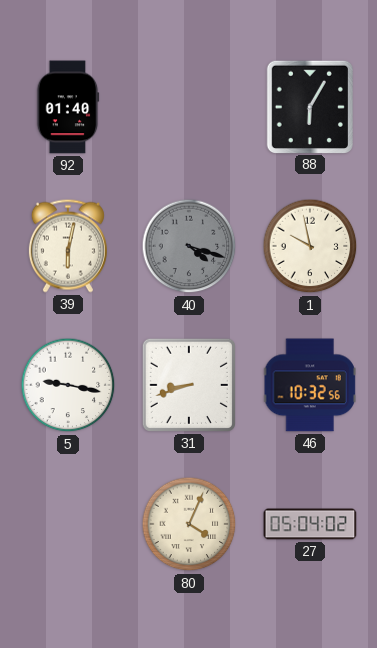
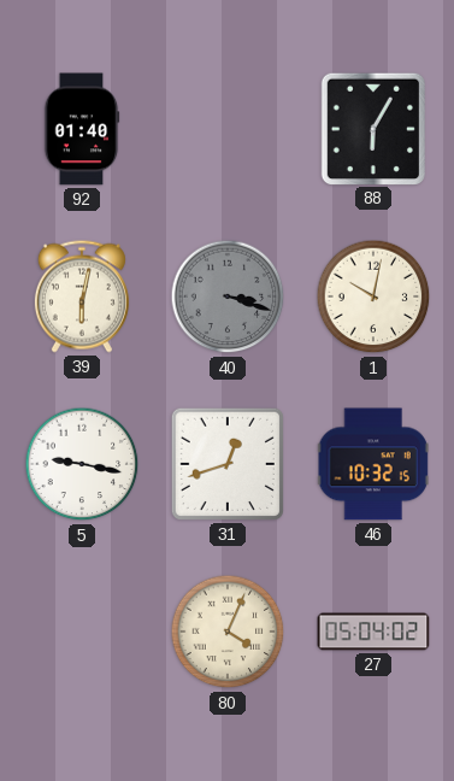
40: 4:18 -> 3:18
1: 9:58 -> 10:02
31: 8:42 -> 12:42
46: 10:32:56 -> 10:32:15
